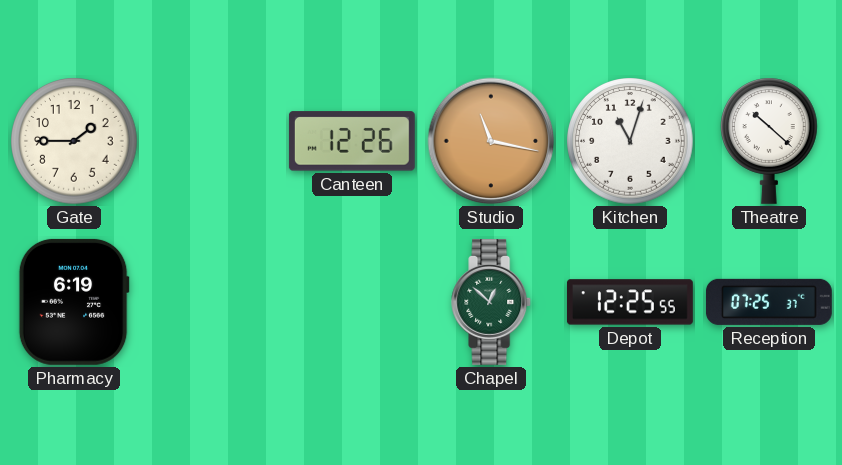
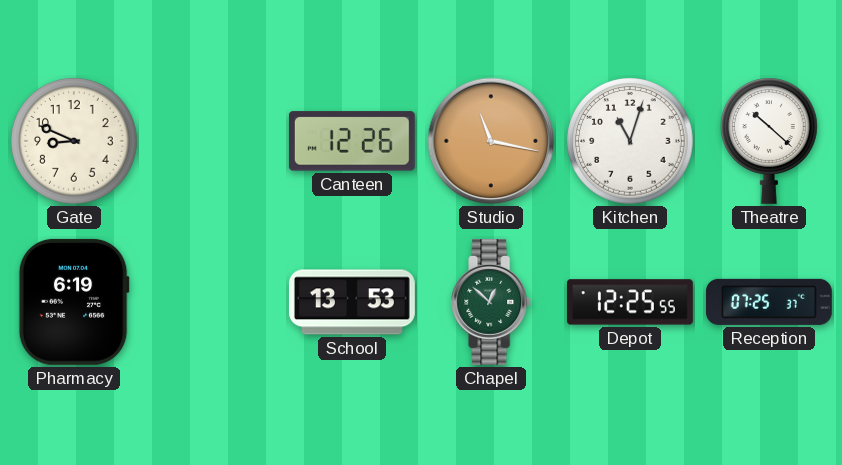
Gate: 1:45 -> 8:49
School: none -> 13:53
